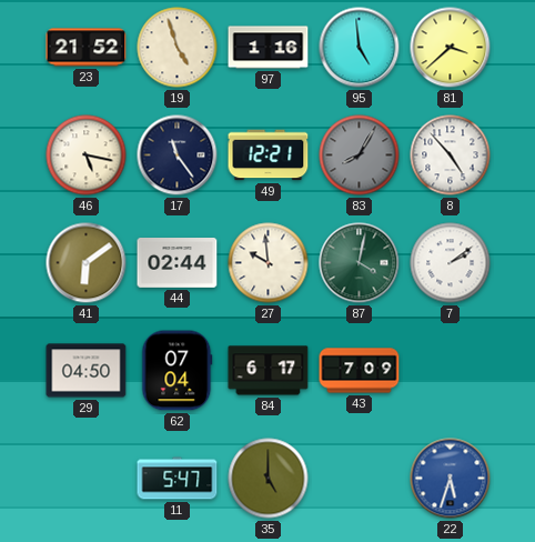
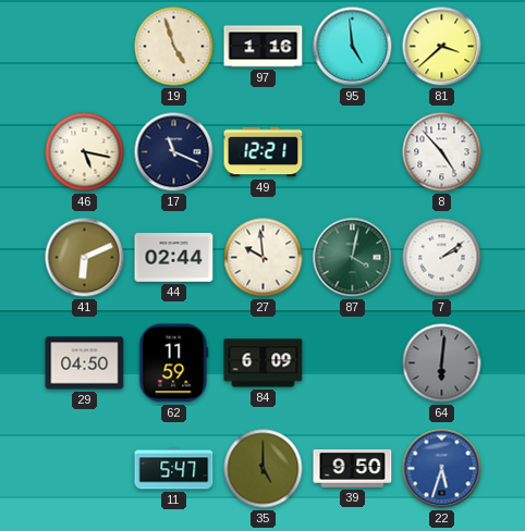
23: 21:52 -> none
17: 11:24 -> 11:19
83: 8:05 -> none
41: 6:09 -> 6:11
62: 07:04 -> 11:59
84: 6:17 -> 6:09
43: 7:09 -> none
64: none -> 6:01
39: none -> 9:50
